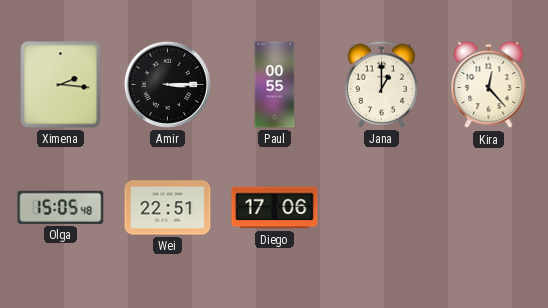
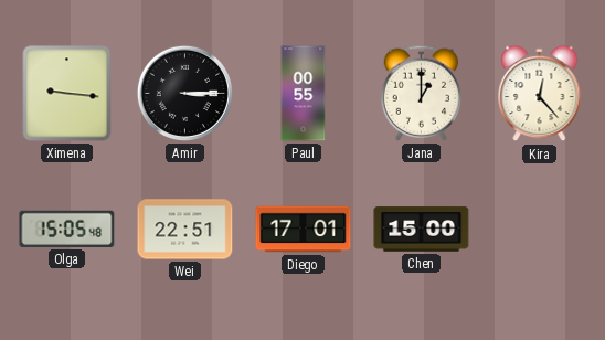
Ximena: 2:16 -> 9:16
Diego: 17:06 -> 17:01
Chen: none -> 15:00
